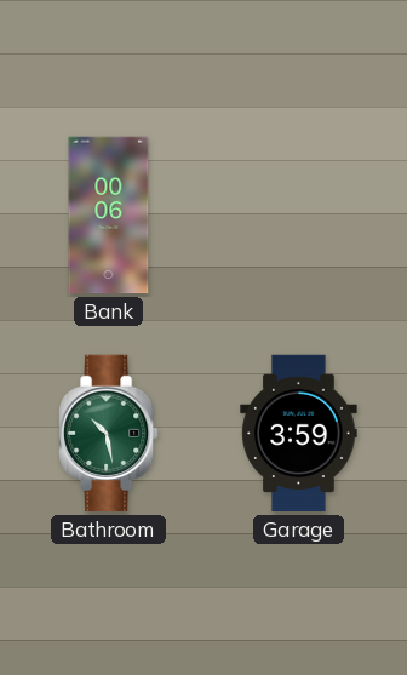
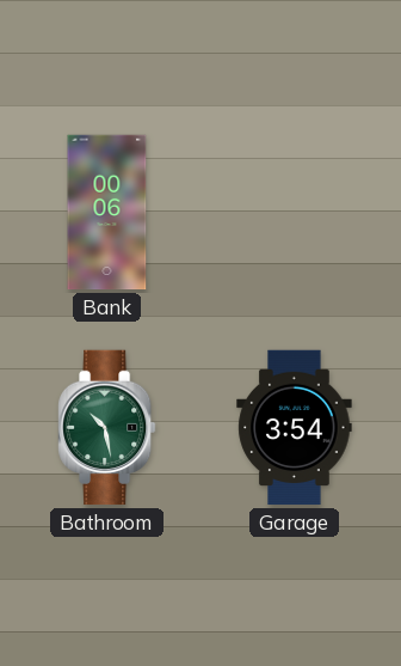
Garage: 3:59 -> 3:54
